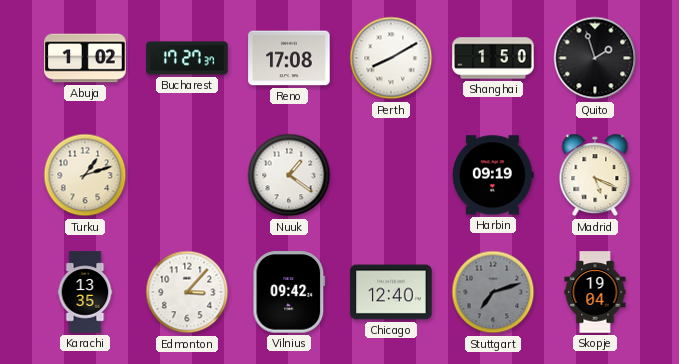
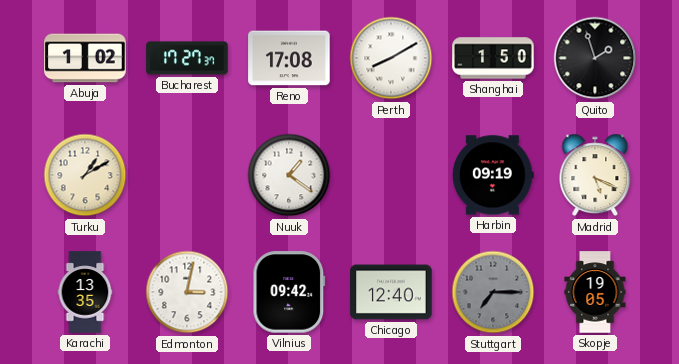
Turku: 1:12 -> 1:10
Edmonton: 3:07 -> 3:02
Stuttgart: 7:12 -> 7:15
Skopje: 19:04 -> 19:05
